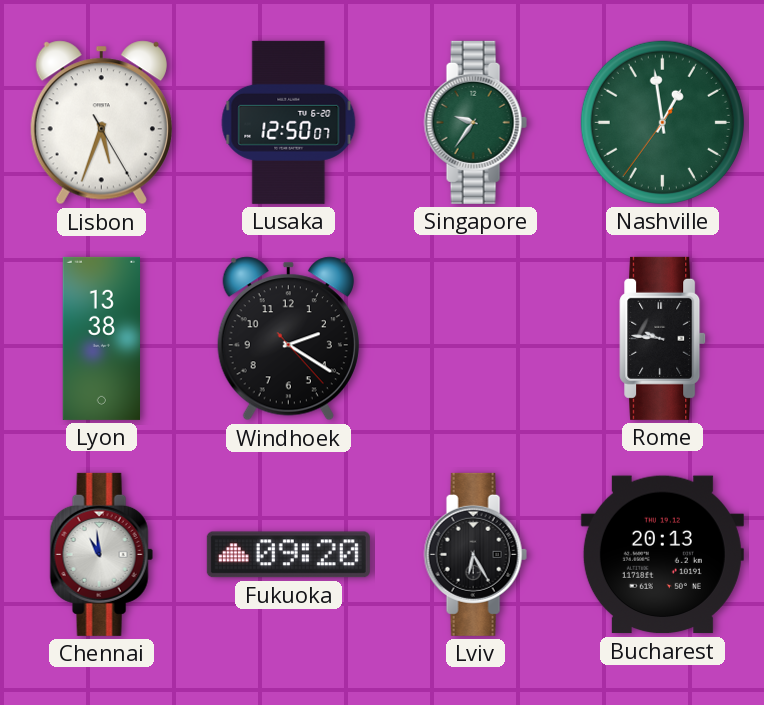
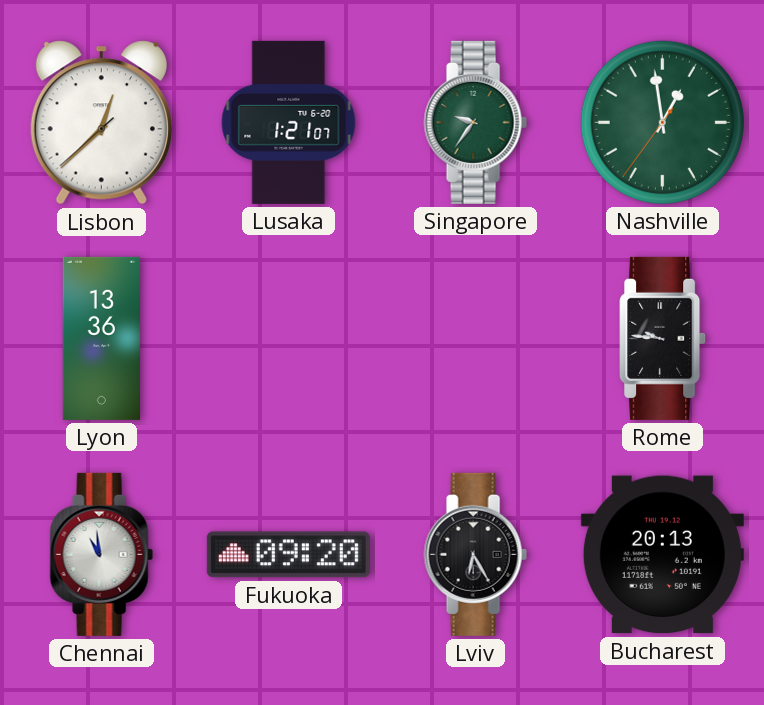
Lisbon: 5:33 -> 12:37
Lusaka: 12:50 -> 1:21
Lyon: 13:38 -> 13:36
Windhoek: 2:20 -> none
